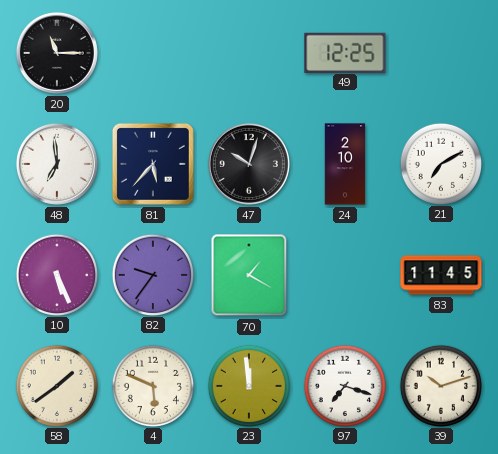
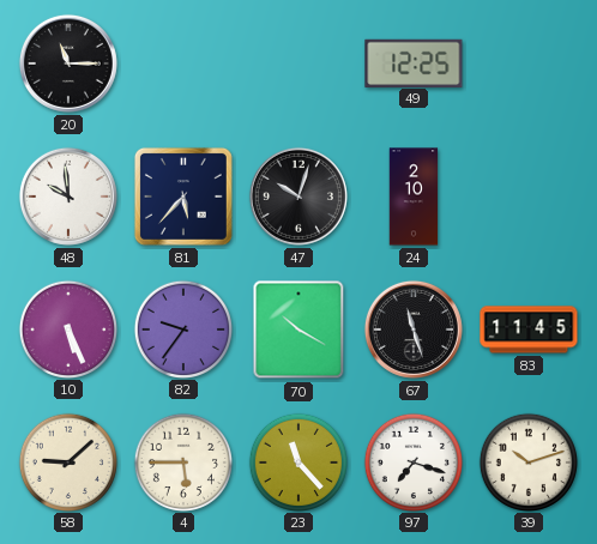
48: 6:59 -> 9:59
21: 7:10 -> none
70: 1:20 -> 10:20
67: none -> 11:27
58: 1:39 -> 9:08
4: 5:49 -> 5:45
23: 11:59 -> 11:23
